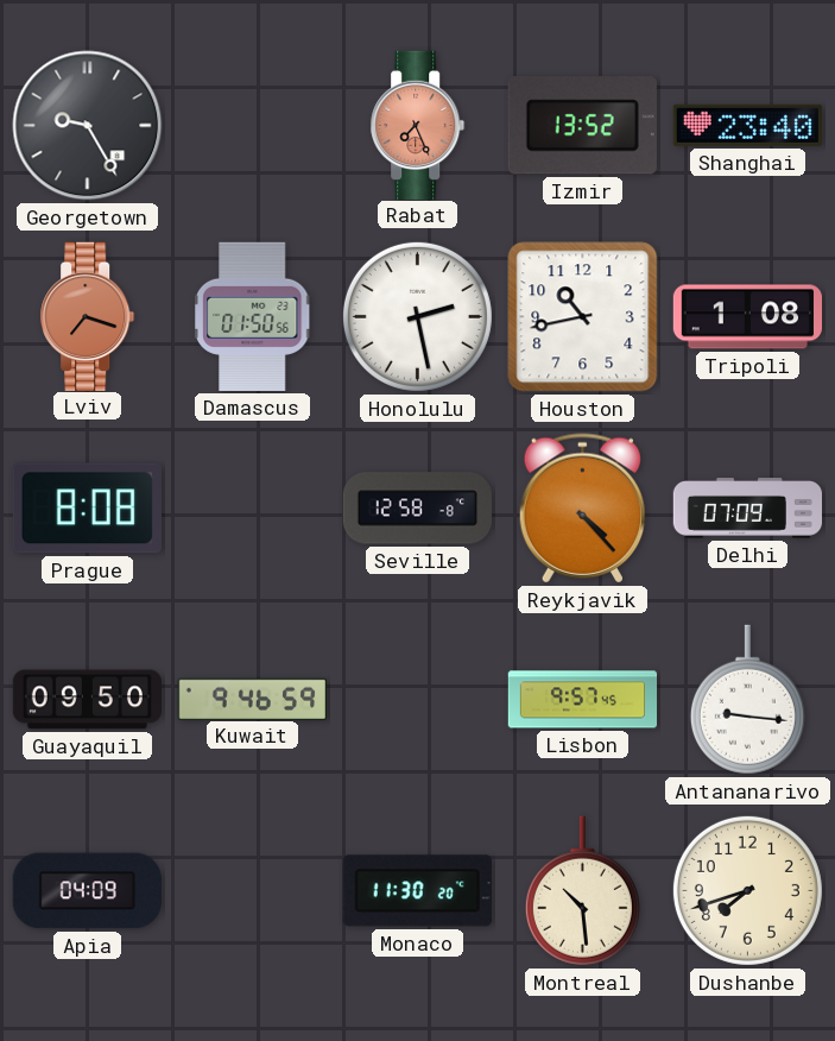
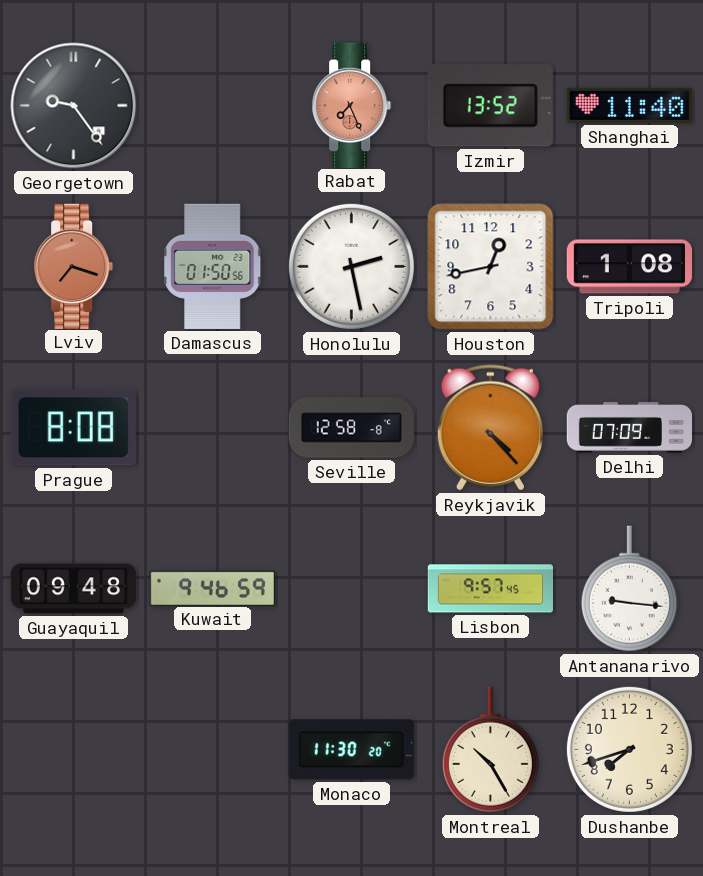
Georgetown: 9:25 -> 9:24
Shanghai: 23:40 -> 11:40
Houston: 10:43 -> 12:43
Guayaquil: 09:50 -> 09:48
Apia: 04:09 -> none
Montreal: 10:29 -> 10:25
